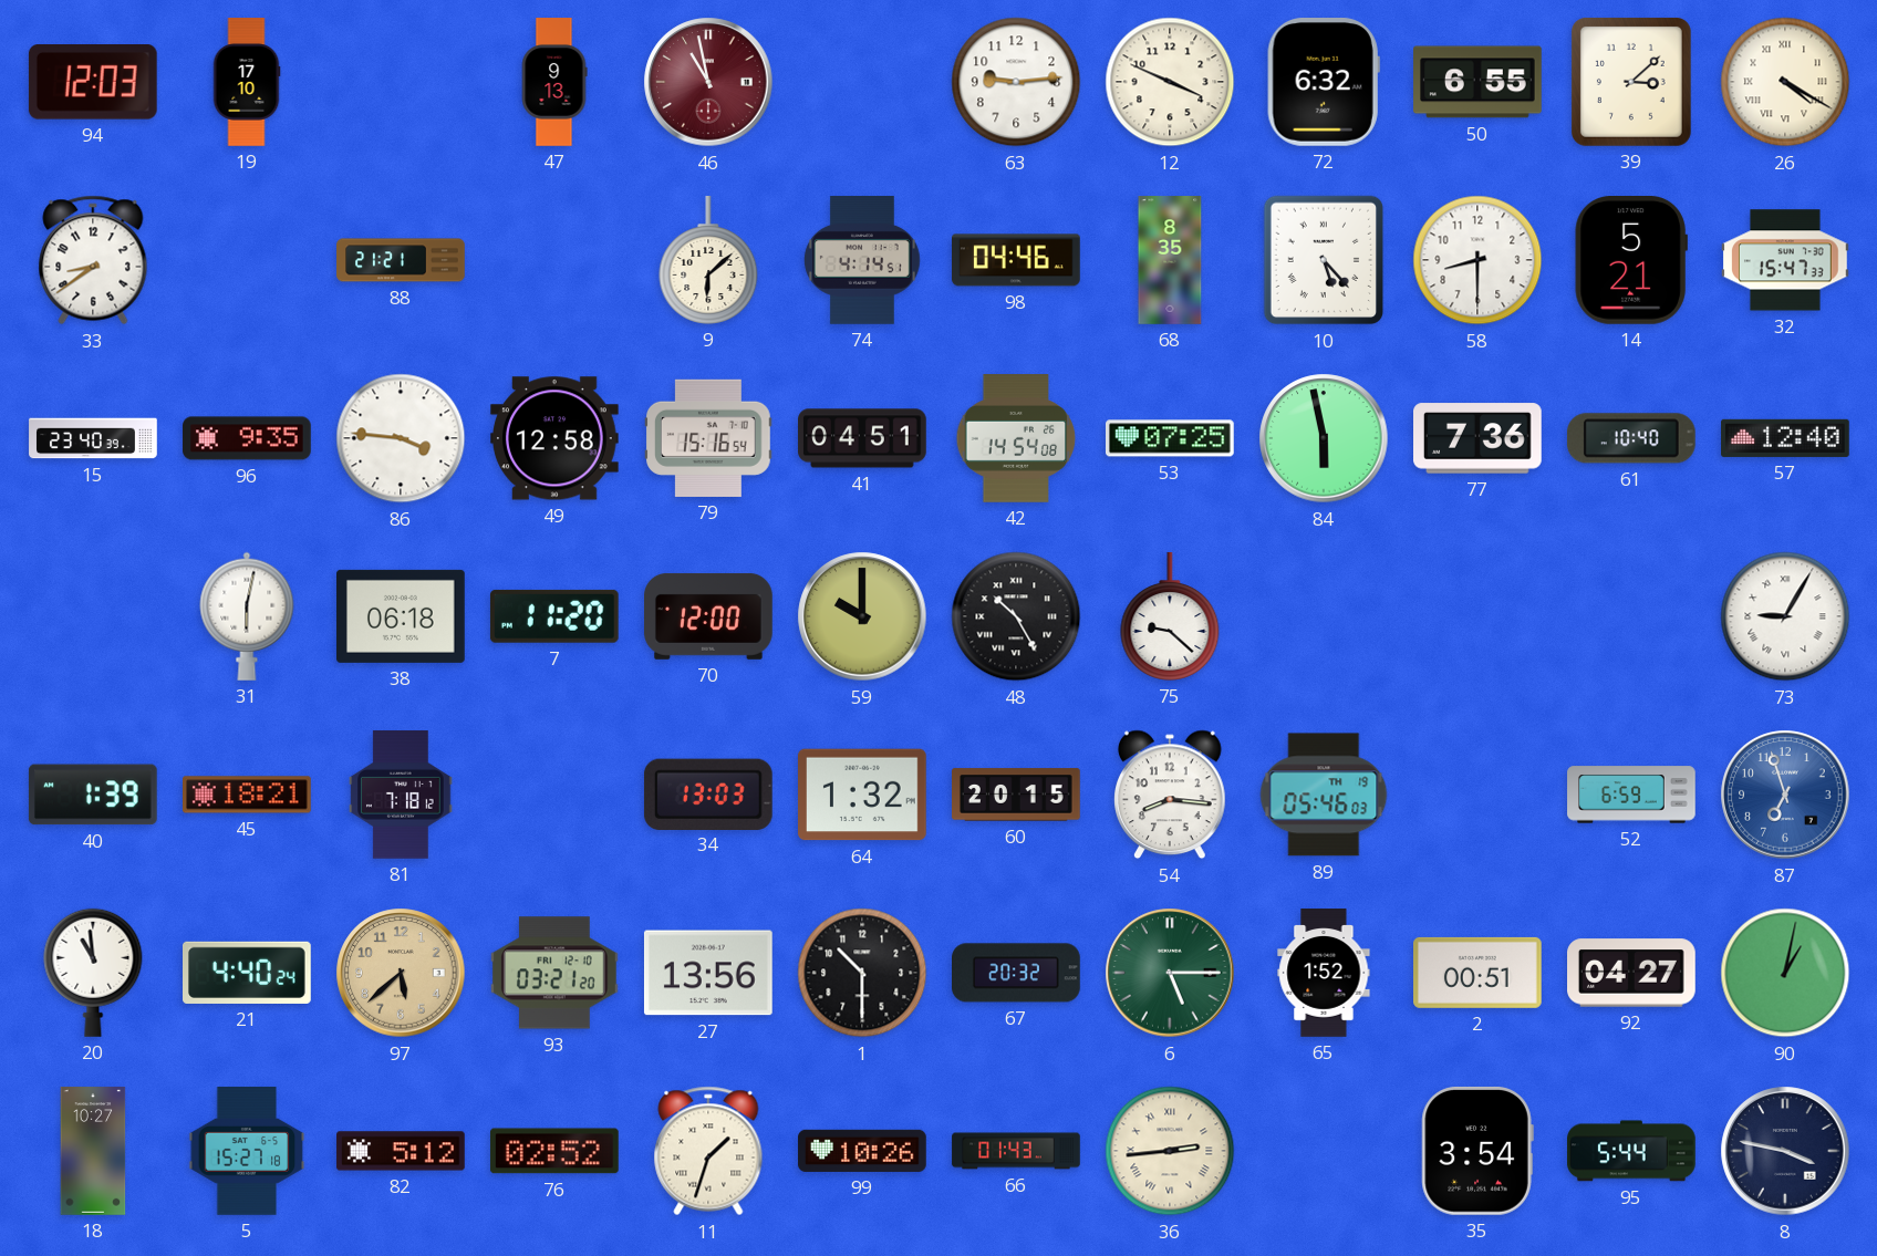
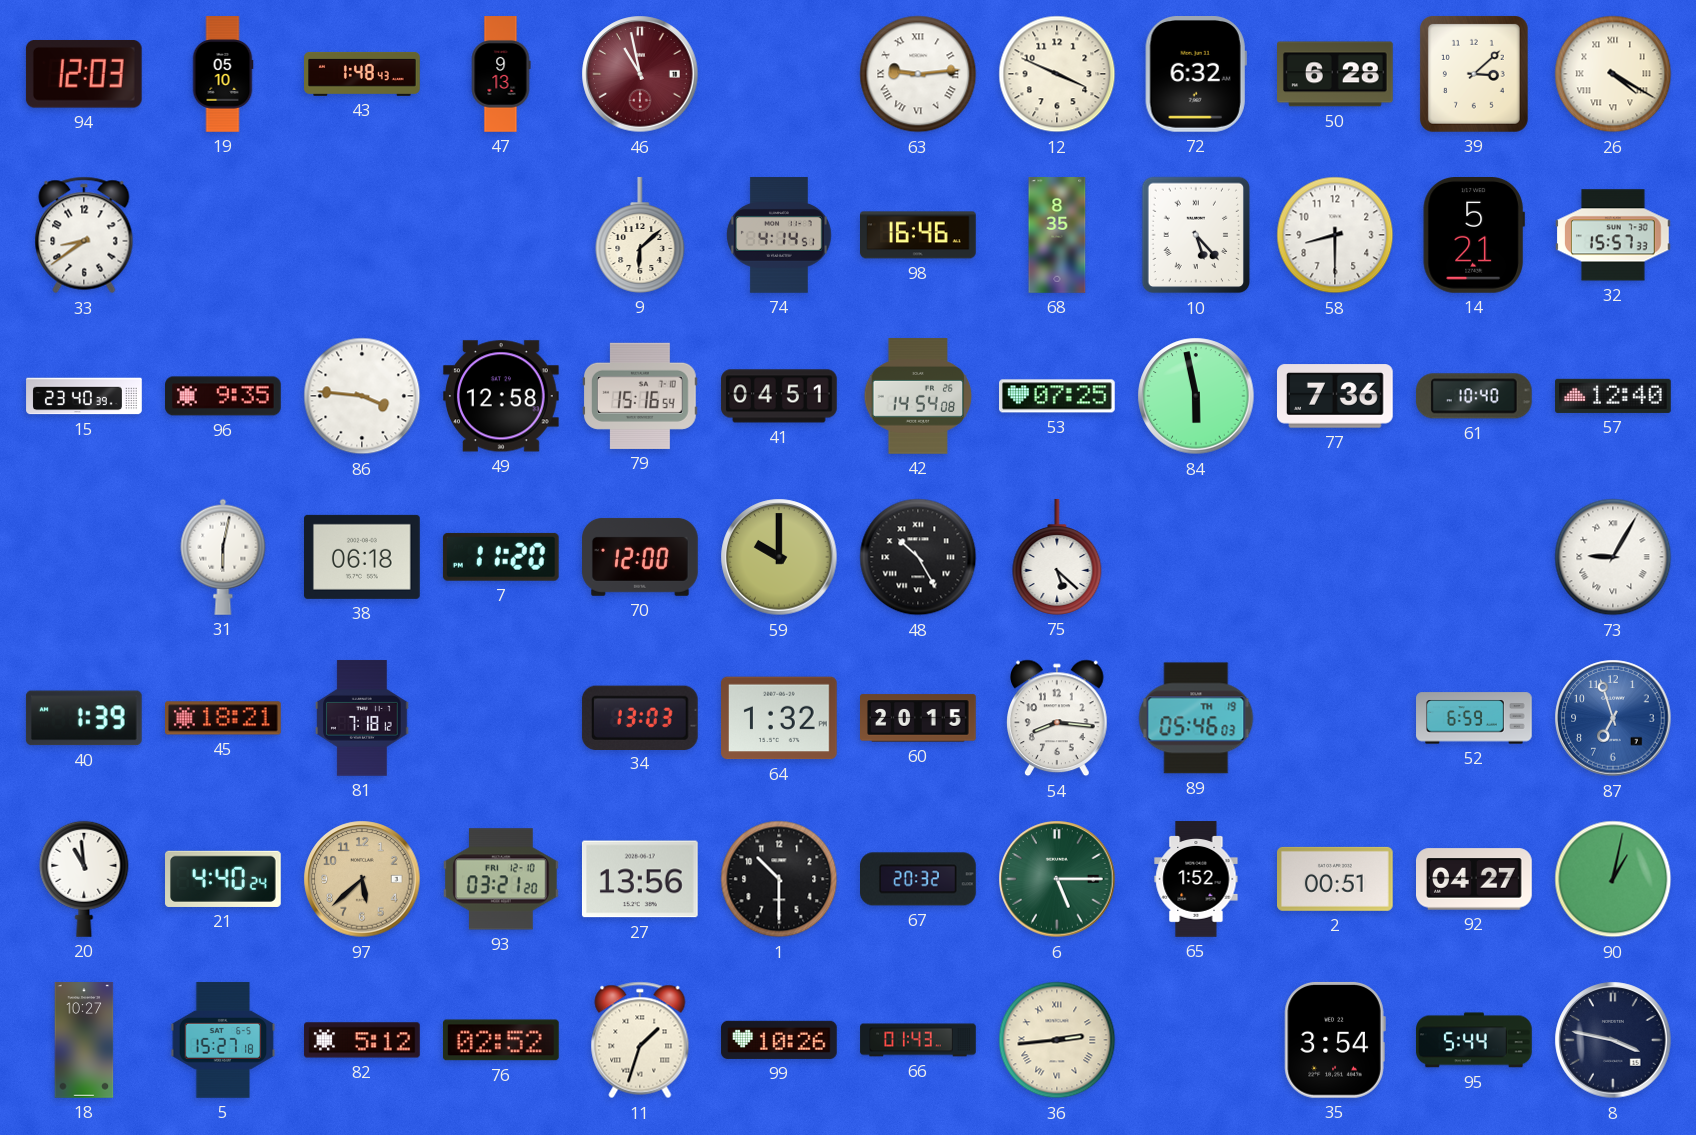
19: 17:10 -> 05:10
43: none -> 1:48
63 numerals: Arabic -> Roman
50: 6:55 -> 6:28
88: 21:21 -> none
98: 04:46 -> 16:46
32: 15:47 -> 15:57
75: 9:22 -> 5:22
